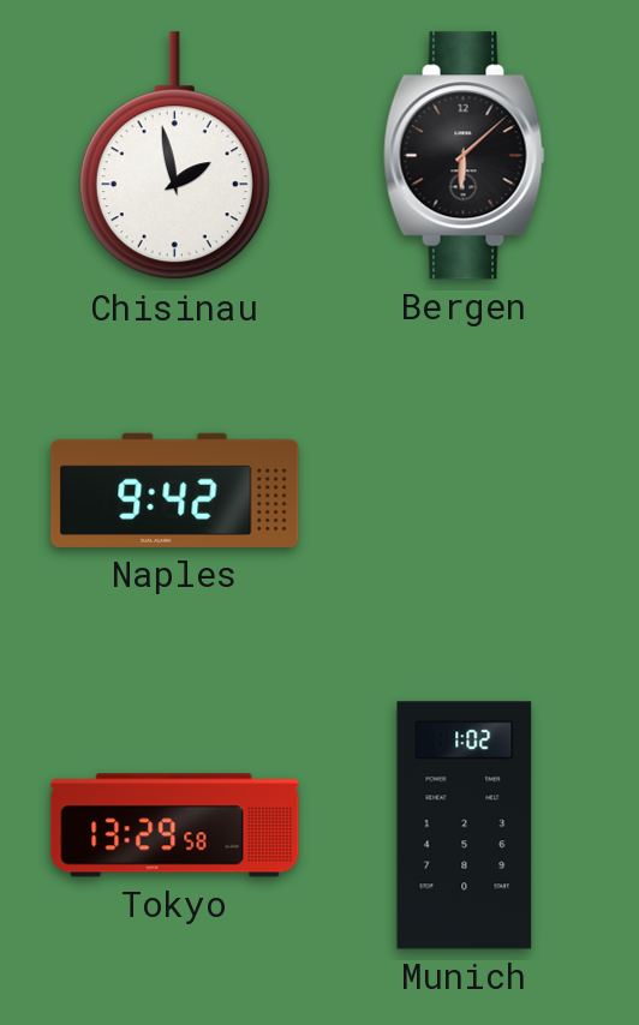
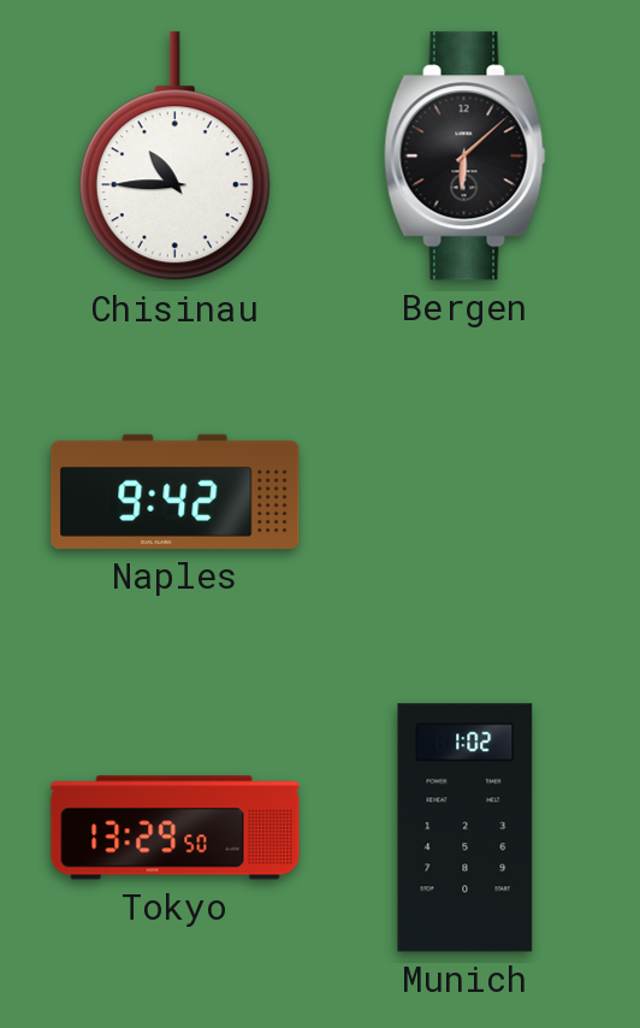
Chisinau: 1:58 -> 10:45
Tokyo: 13:29:58 -> 13:29:50
